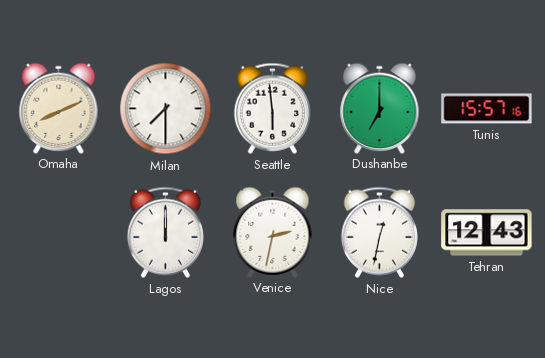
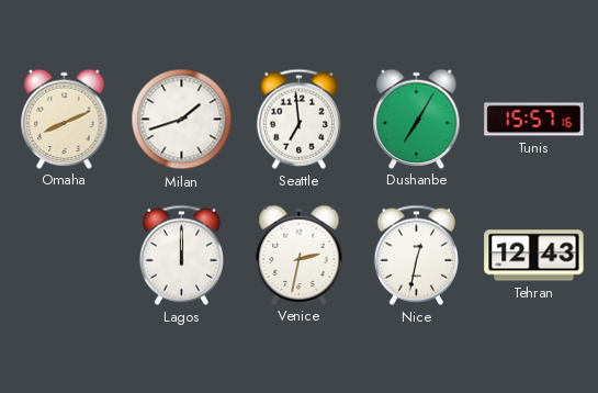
Milan: 7:30 -> 1:42
Seattle: 5:59 -> 6:59
Dushanbe: 7:00 -> 7:05
